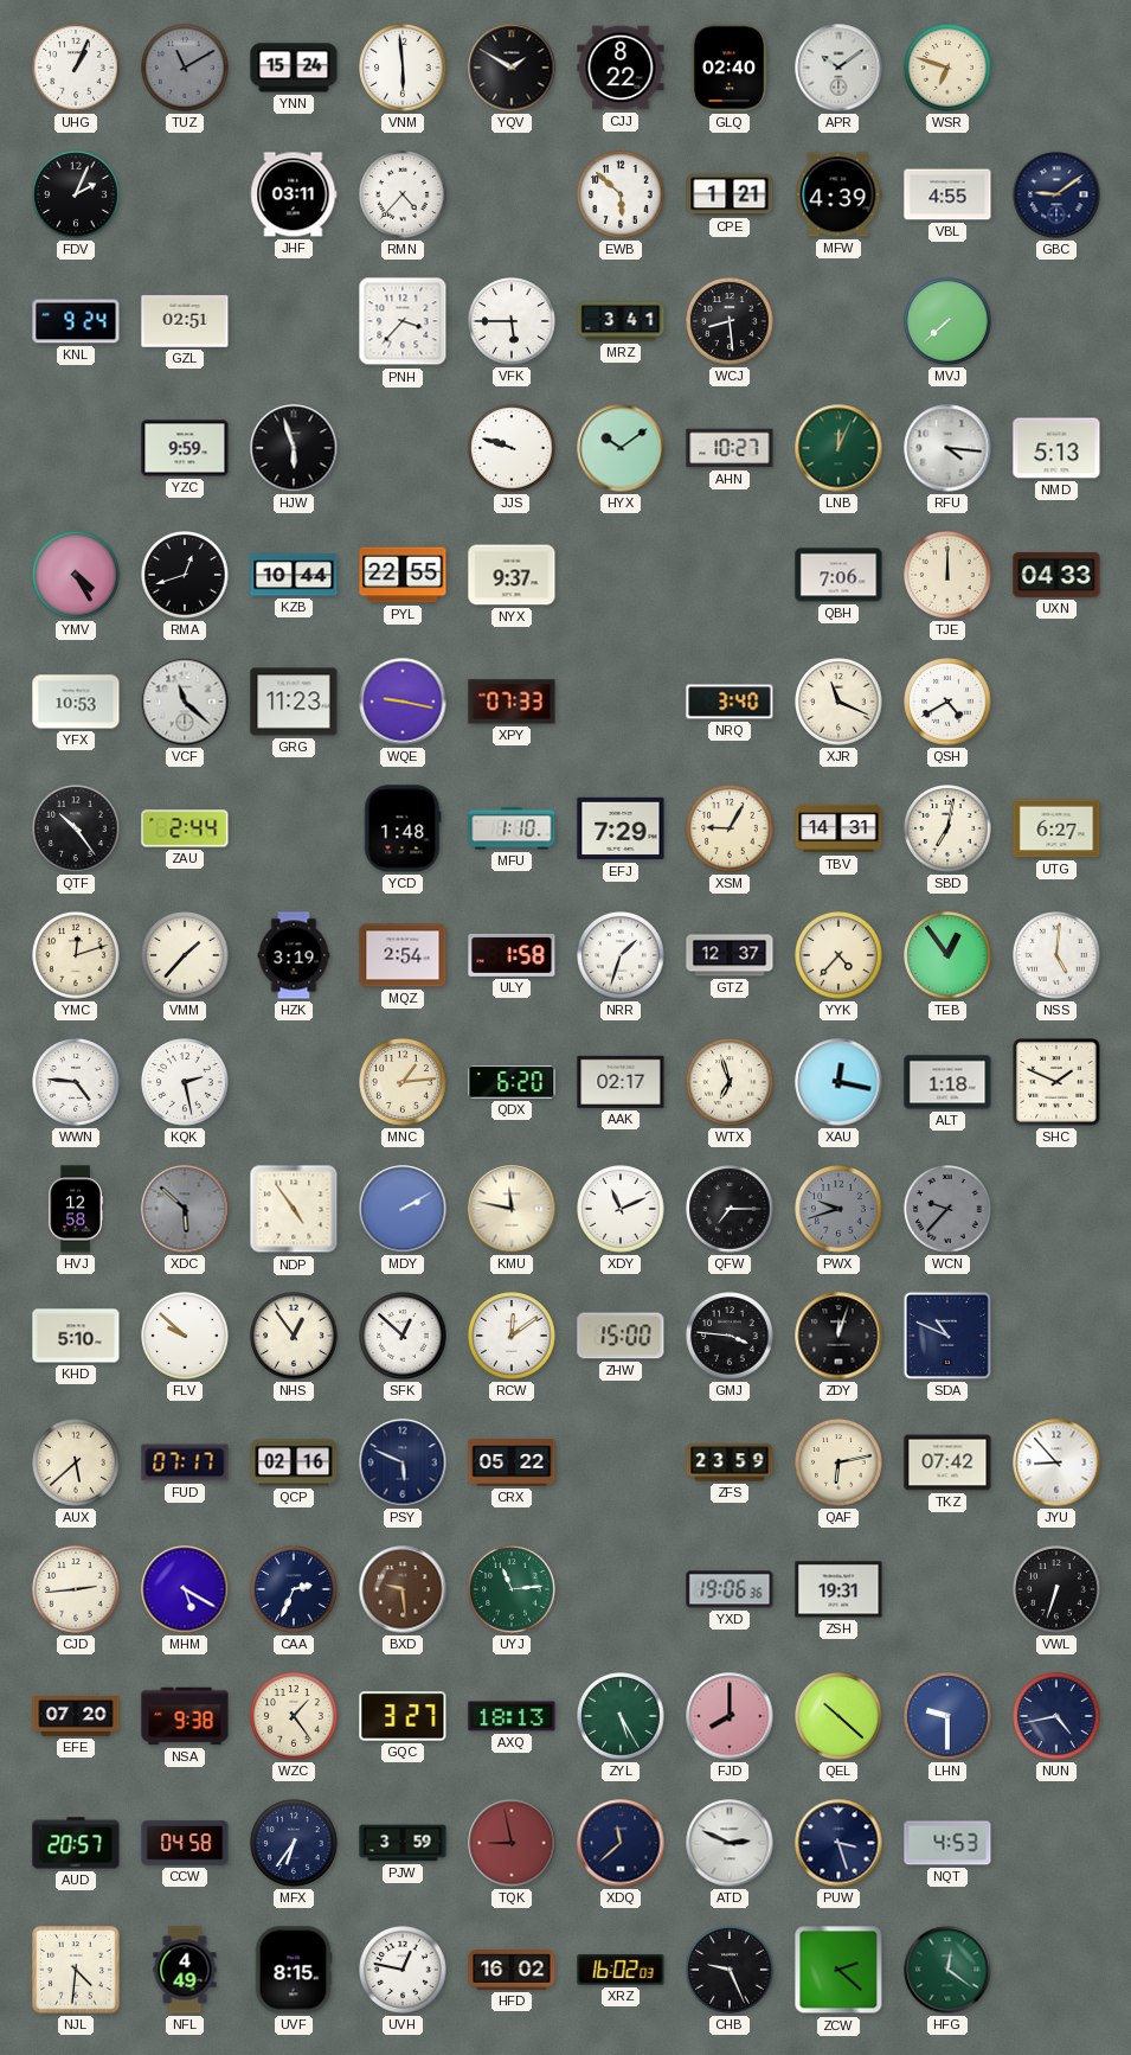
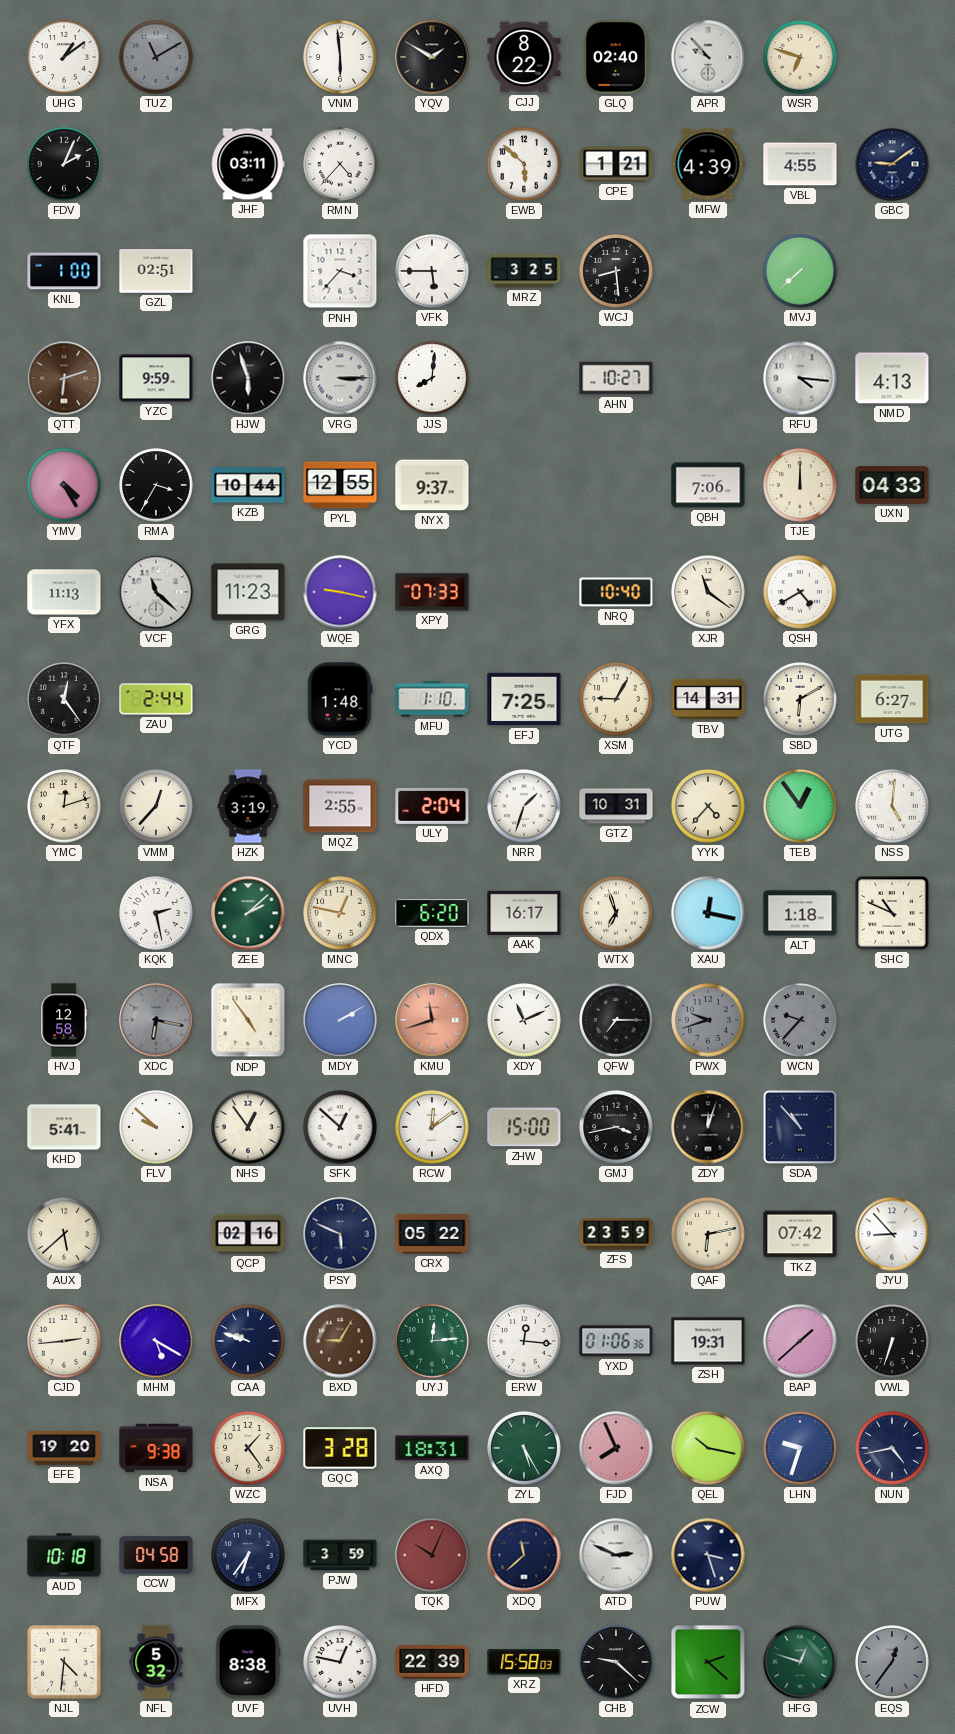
UHG: 1:04 -> 1:09
YNN: 15:24 -> none
APR: 10:09 -> 9:53
KNL: 9:24 -> 1:00
MRZ: 3:41 -> 3:25
QTT: none -> 6:12
VRG: none -> 3:15
JJS: 9:48 -> 8:01
HYX: 10:09 -> none
LNB: 12:04 -> none
NMD: 5:13 -> 4:13
RMA: 12:42 -> 3:35
PYL: 22:55 -> 12:55
YFX: 10:53 -> 11:13
NRQ: 3:40 -> 10:40
XJR: 11:19 -> 11:21
QTF: 10:24 -> 12:24
EFJ: 7:29 -> 7:25
SBD: 7:02 -> 6:10
VMM: 1:37 -> 12:37
MQZ: 2:54 -> 2:55
ULY: 1:58 -> 2:04
GTZ: 12:37 -> 10:31
WWN: 4:46 -> none
ZEE: none -> 2:08
MNC: 1:14 -> 12:47
AAK: 02:17 -> 16:17
SHC: 1:49 -> 10:49
XDC: 5:52 -> 6:17
KMU: 11:47 -> 11:42
KMU dial: cream -> salmon
KHD: 5:10 -> 5:41
GMJ: 3:46 -> 3:43
SDA: 10:49 -> 10:53
FUD: 07:17 -> none
CAA: 2:34 -> 9:48
BXD: 9:29 -> 9:05
UYJ: 11:14 -> 12:14
ERW: none -> 12:16
YXD: 19:06 -> 01:06
BAP: none -> 1:38
EFE: 07:20 -> 19:20
GQC: 3:27 -> 3:28
AXQ: 18:13 -> 18:31
FJD: 8:00 -> 7:56
QEL: 10:22 -> 10:17
LHN: 9:30 -> 9:33
AUD: 20:57 -> 10:18
TQK: 8:58 -> 10:04
NQT: 4:53 -> none
NFL: 4:49 -> 5:32
UVF: 8:15 -> 8:38
HFD: 16:02 -> 22:39
XRZ: 16:02 -> 15:58
CHB: 9:26 -> 9:22
HFG: 12:21 -> 12:48
EQS: none -> 12:36
